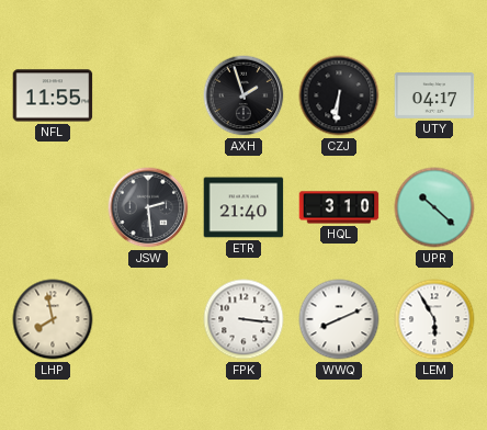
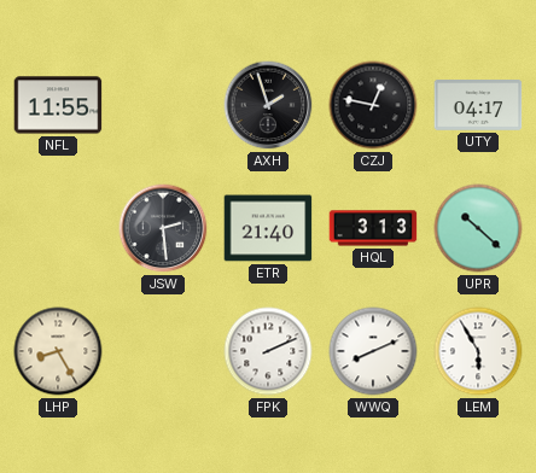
CZJ: 6:31 -> 12:47
HQL: 3:10 -> 3:13
LHP: 7:58 -> 8:25
FPK: 3:16 -> 2:11
